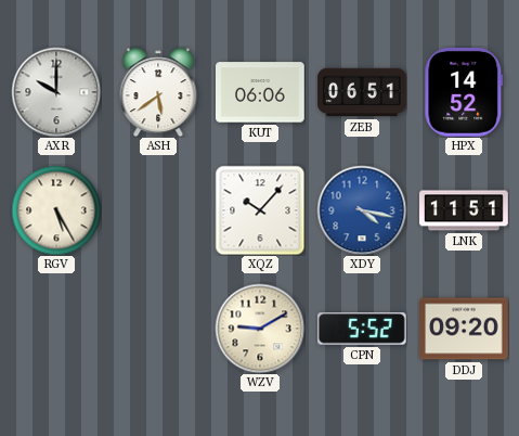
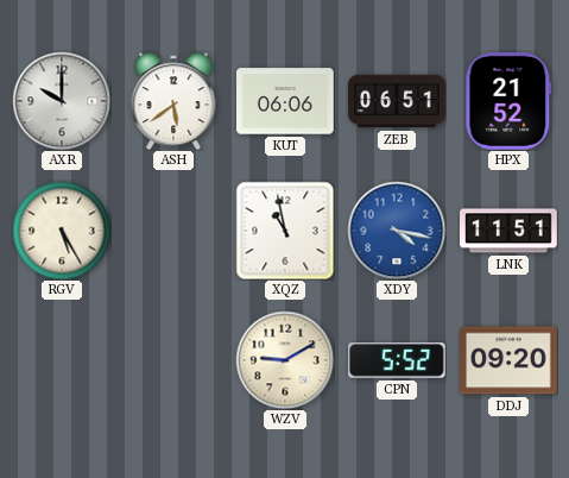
HPX: 14:52 -> 21:52
XQZ: 10:07 -> 10:58
